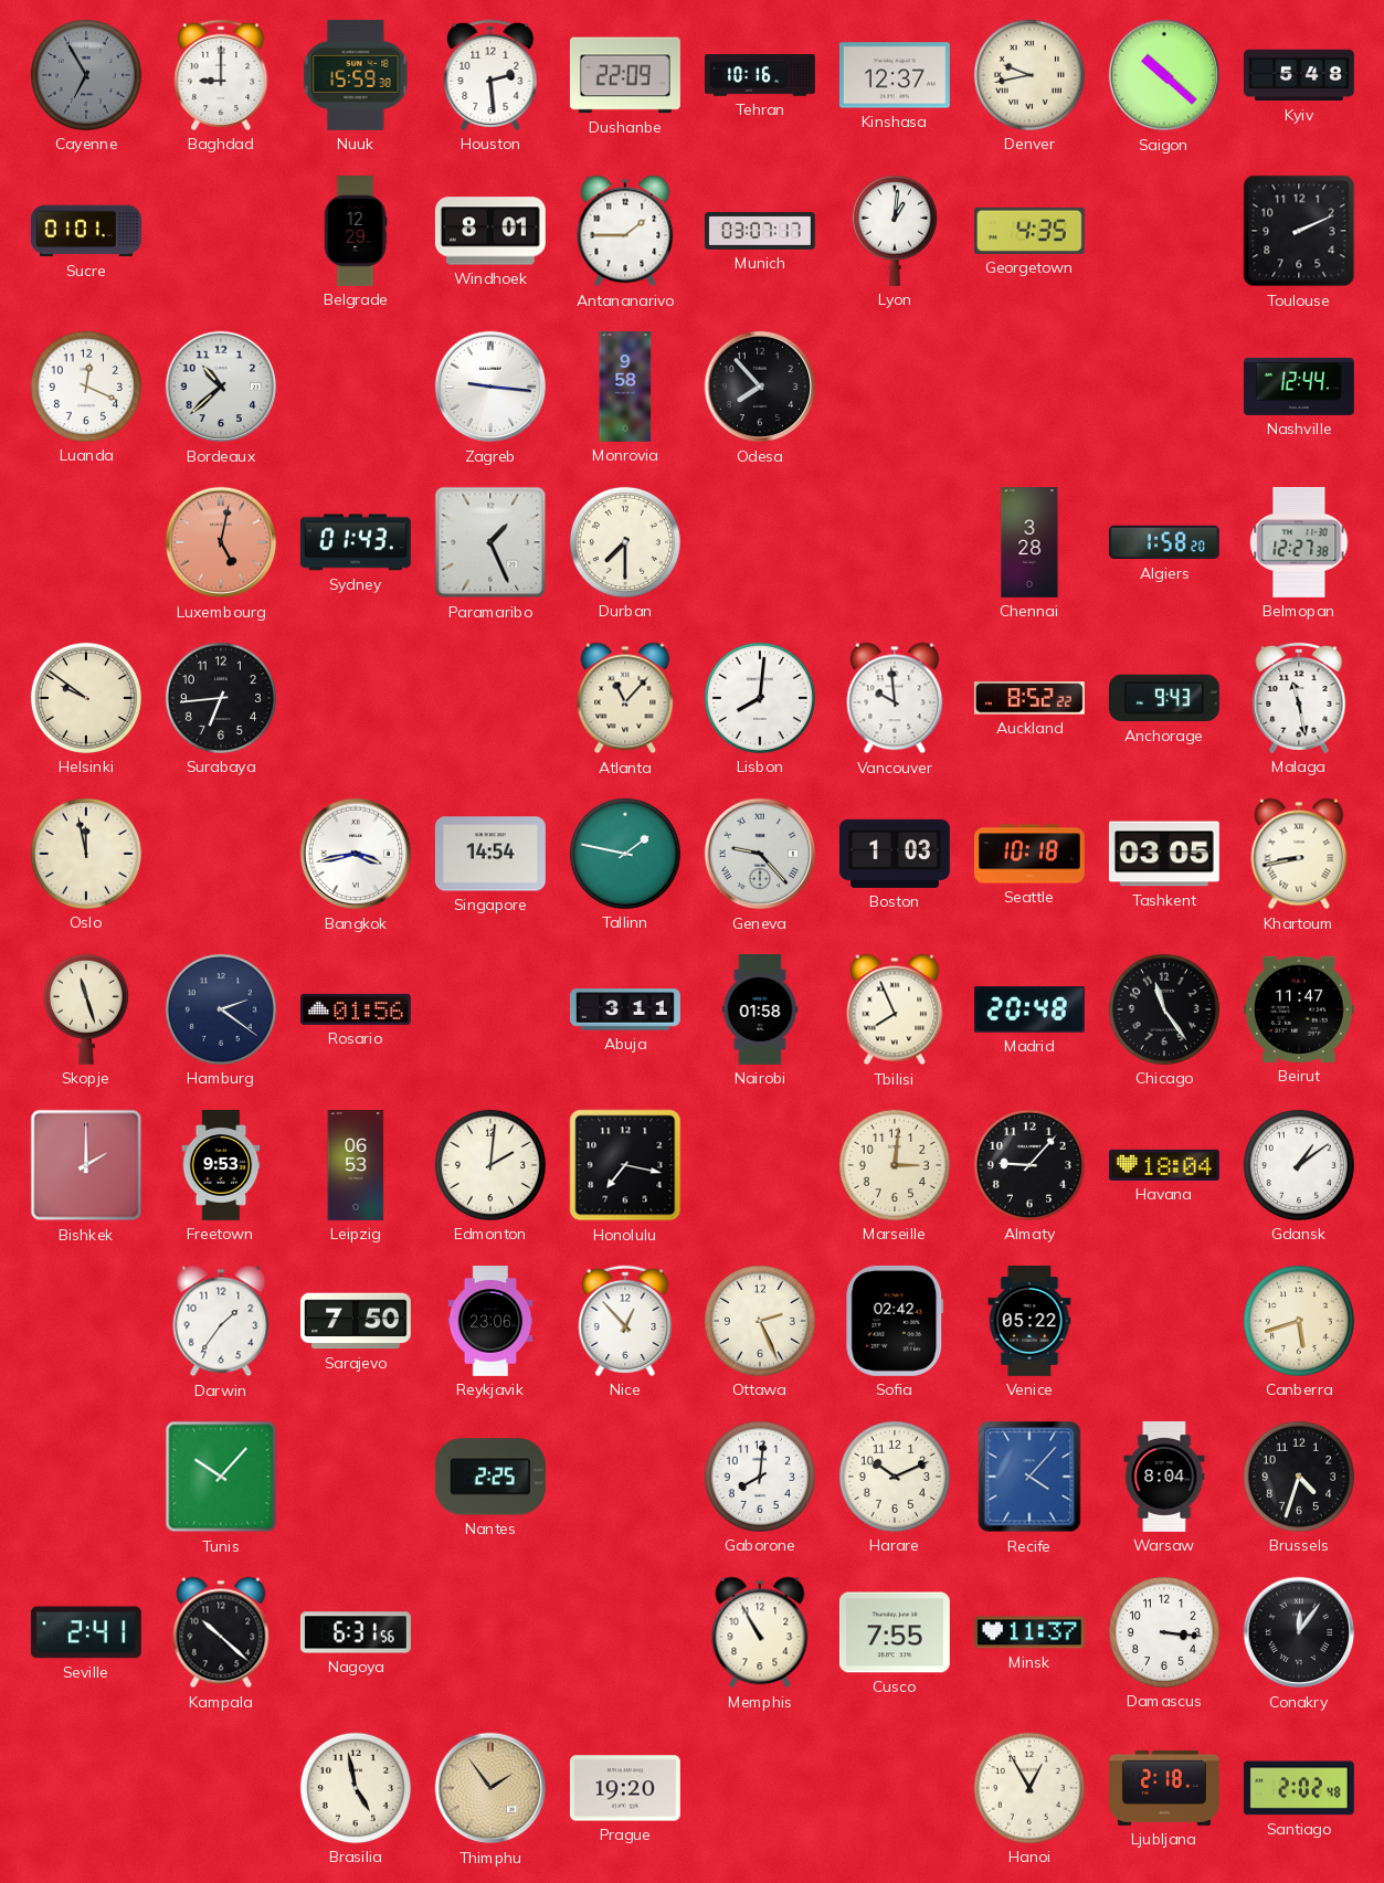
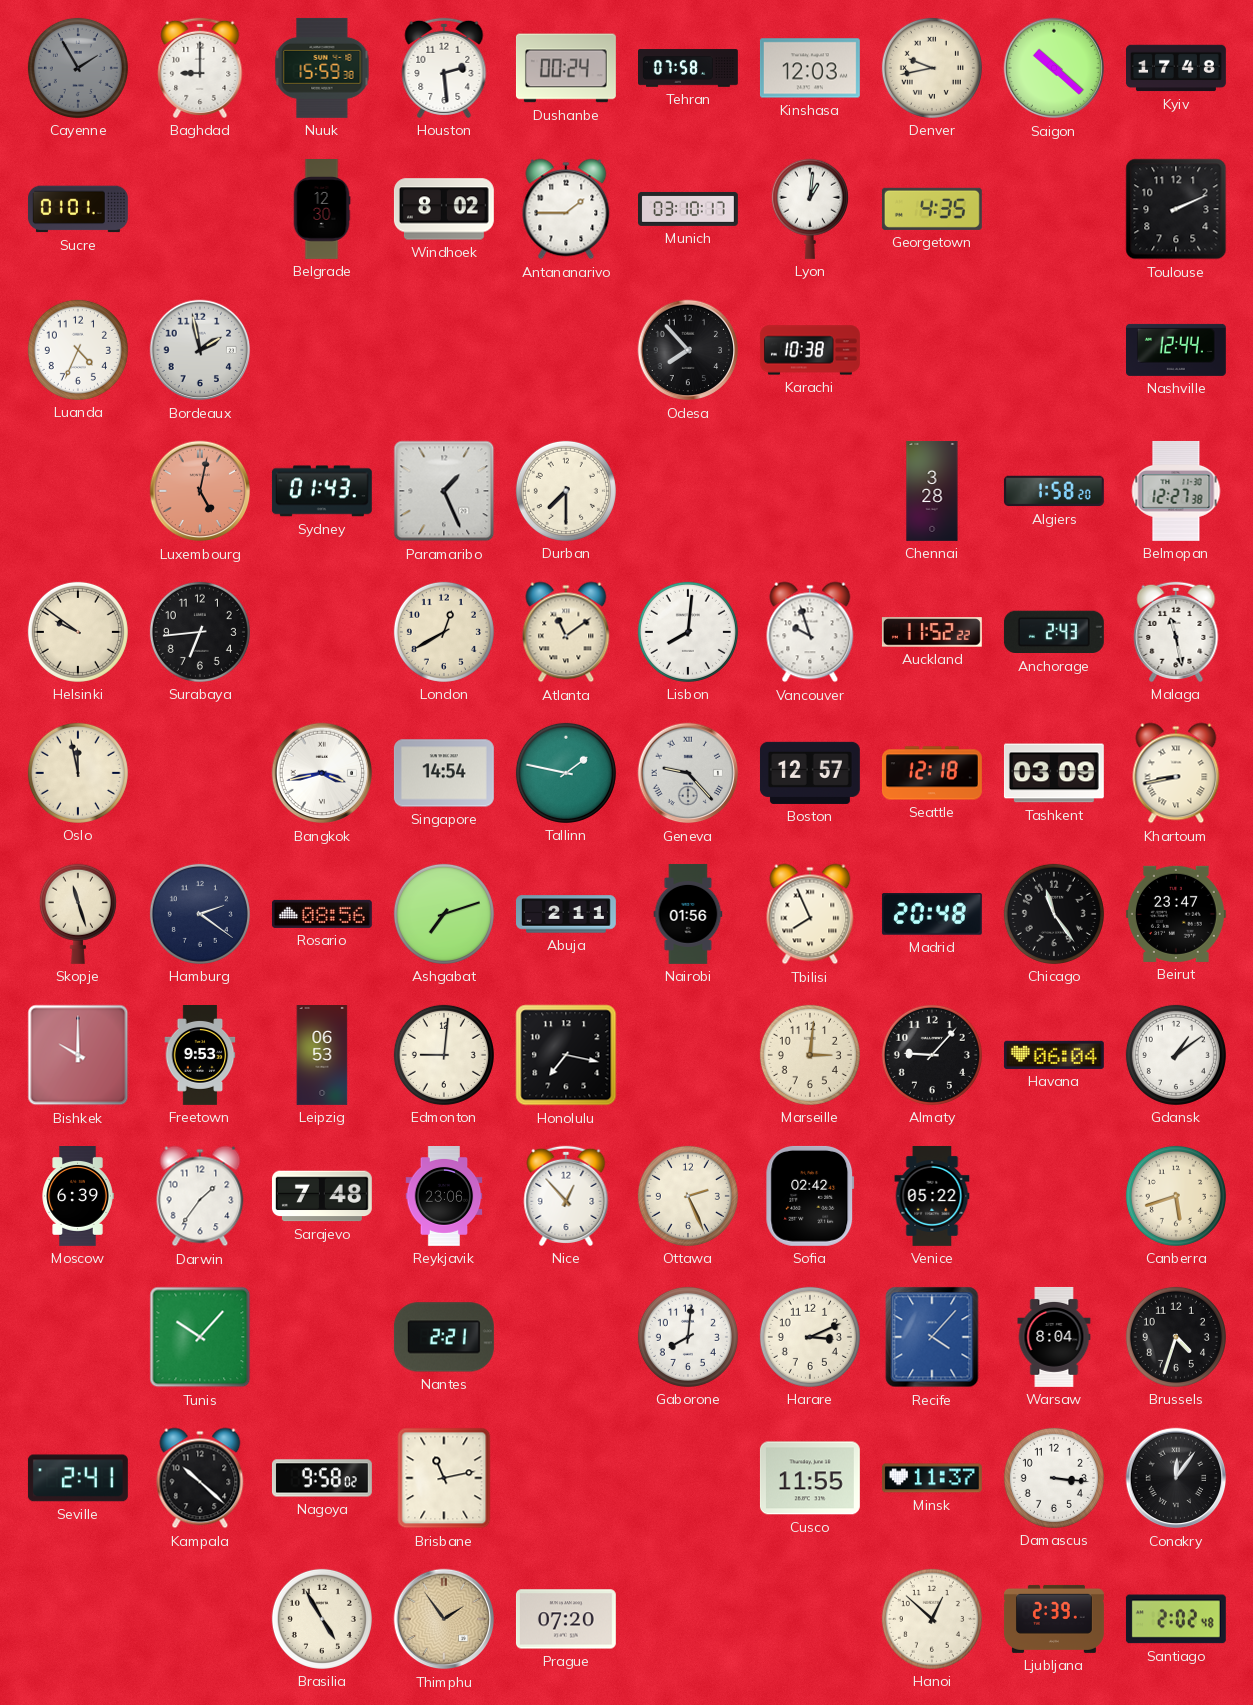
Cayenne: 6:55 -> 1:55
Dushanbe: 22:09 -> 00:24
Tehran: 10:16 -> 07:58
Kinshasa: 12:37 -> 12:03
Kyiv: 5:48 -> 17:48
Belgrade: 12:29 -> 12:30
Windhoek: 8:01 -> 8:02
Munich: 03:07 -> 03:10
Luanda: 12:19 -> 4:34
Bordeaux: 10:38 -> 1:58
Zagreb: 9:16 -> none
Monrovia: 9:58 -> none
Karachi: none -> 10:38
London: none -> 12:40
Atlanta: 11:07 -> 11:09
Vancouver: 9:59 -> 9:57
Auckland: 8:52 -> 11:52
Anchorage: 9:43 -> 2:43
Boston: 1:03 -> 12:57
Seattle: 10:18 -> 12:18
Tashkent: 03:05 -> 03:09
Rosario: 01:56 -> 08:56
Ashgabat: none -> 7:12
Abuja: 3:11 -> 2:11
Nairobi: 01:58 -> 01:56
Beirut: 11:47 -> 23:47
Bishkek: 2:00 -> 10:00
Edmonton: 2:01 -> 9:01
Havana: 18:04 -> 06:04
Moscow: none -> 6:39
Sarajevo: 7:50 -> 7:48
Nantes: 2:25 -> 2:21
Harare: 10:11 -> 3:11
Nagoya: 6:31 -> 9:58
Brisbane: none -> 11:13
Memphis: 10:55 -> none
Cusco: 7:55 -> 11:55
Brasilia: 4:58 -> 4:55
Prague: 19:20 -> 07:20
Hanoi: 12:55 -> 12:52
Ljubljana: 2:18 -> 2:39
